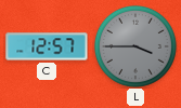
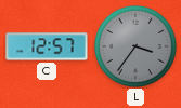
L: 3:45 -> 3:36
